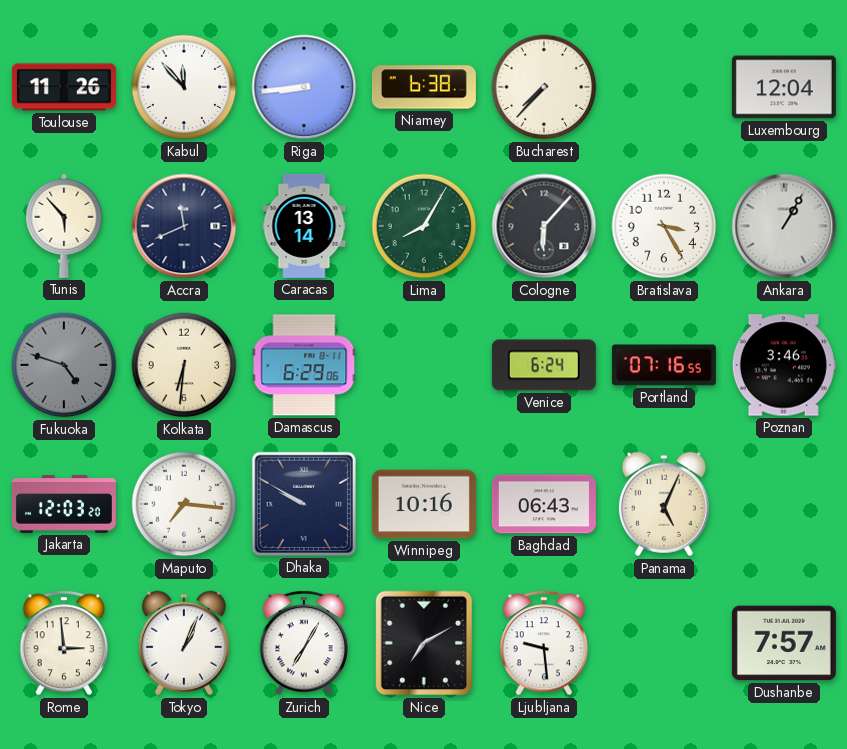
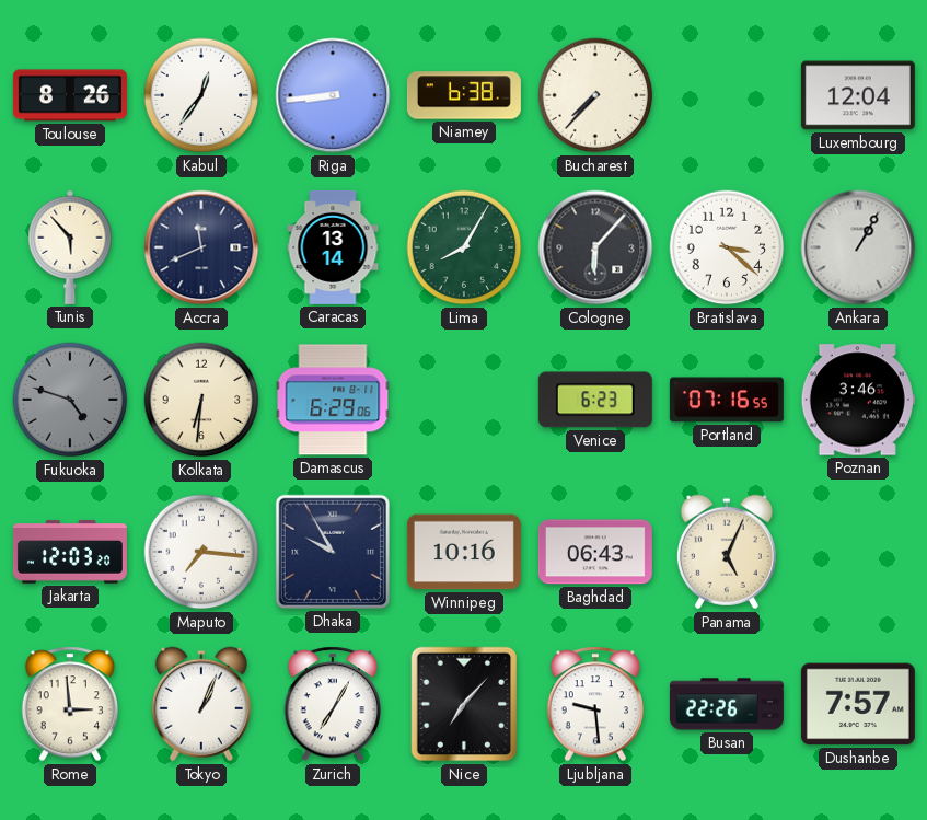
Toulouse: 11:26 -> 8:26
Kabul: 11:53 -> 12:36
Bratislava: 3:25 -> 3:22
Venice: 6:24 -> 6:23
Dhaka: 9:50 -> 9:55
Nice: 7:10 -> 7:07
Busan: none -> 22:26
